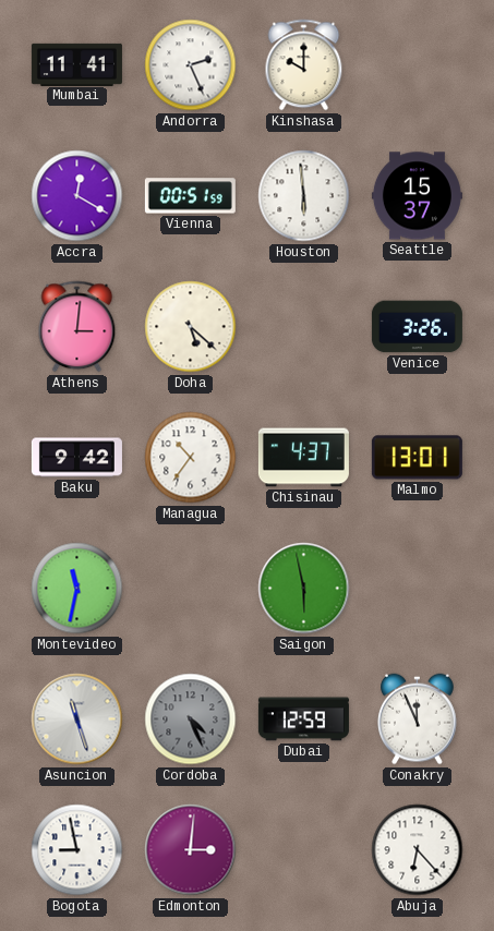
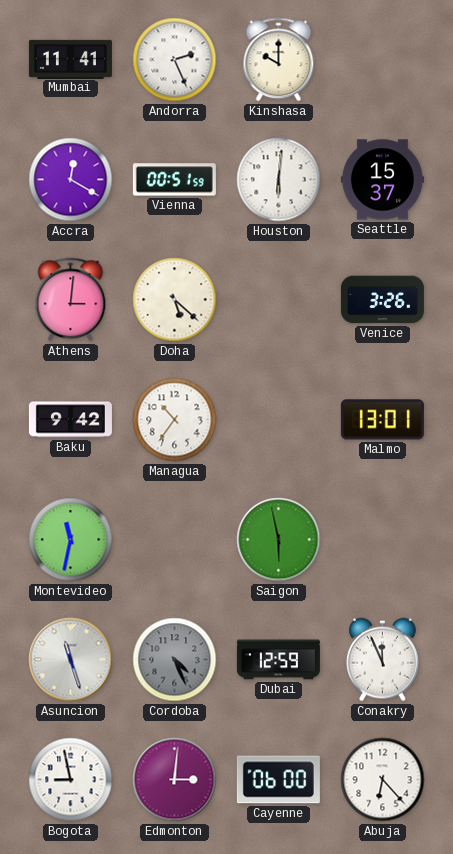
Houston: 5:59 -> 6:01
Chisinau: 4:37 -> none
Cayenne: none -> 06:00
